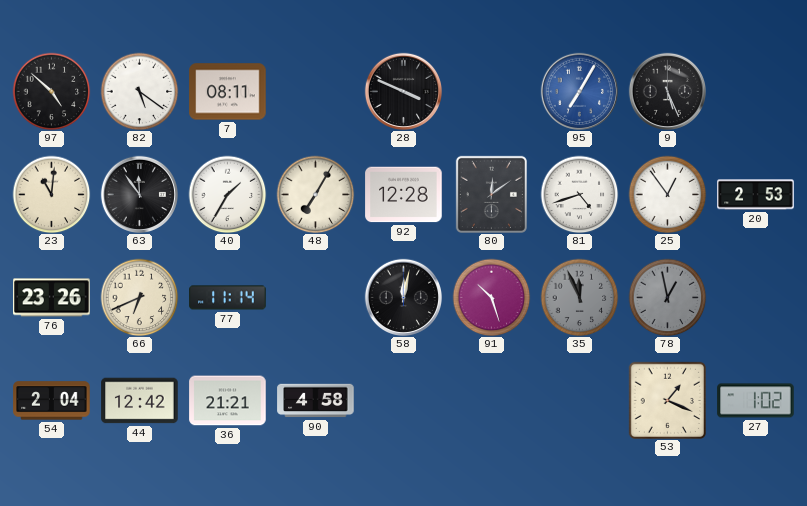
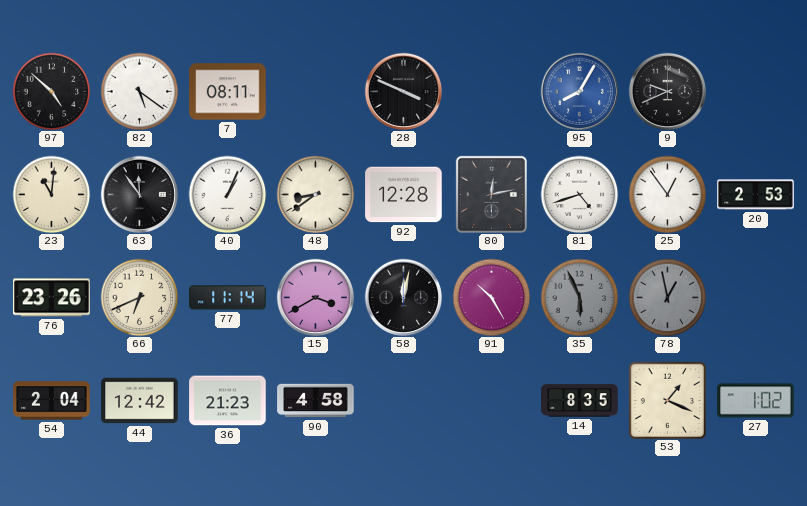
95: 7:05 -> 8:05
9: 5:26 -> 9:41
40: 1:35 -> 1:04
48: 7:05 -> 8:39
80: 12:09 -> 12:13
15: none -> 3:40
91: 10:27 -> 10:25
35: 11:56 -> 5:56
36: 21:21 -> 21:23
14: none -> 8:35
